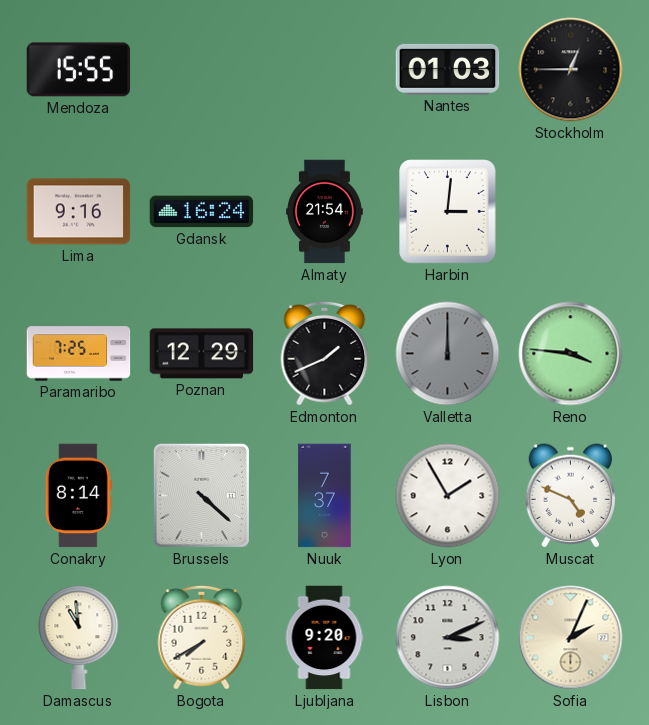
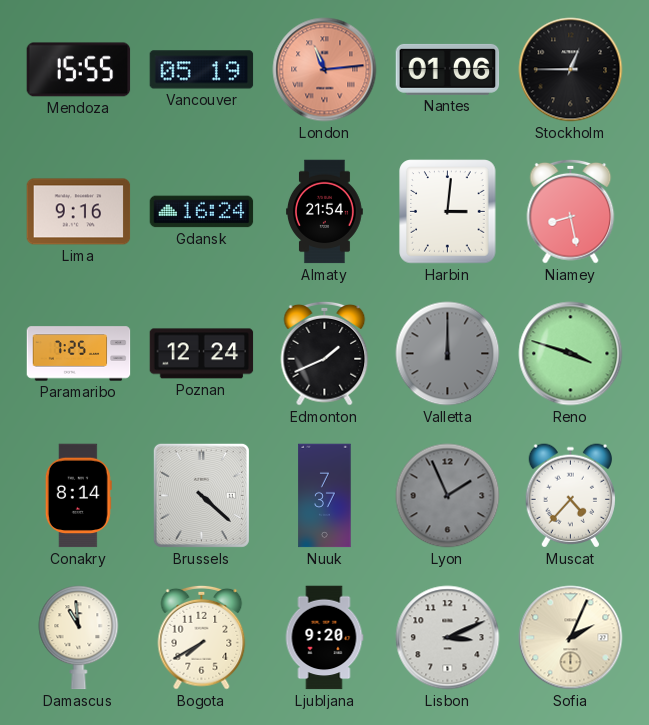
Vancouver: none -> 05:19
London: none -> 11:14
Nantes: 01:03 -> 01:06
Niamey: none -> 8:28
Poznan: 12:29 -> 12:24
Reno: 3:46 -> 3:48
Lyon: 1:55 -> 1:56
Lyon dial: white -> grey
Muscat: 4:49 -> 4:37
